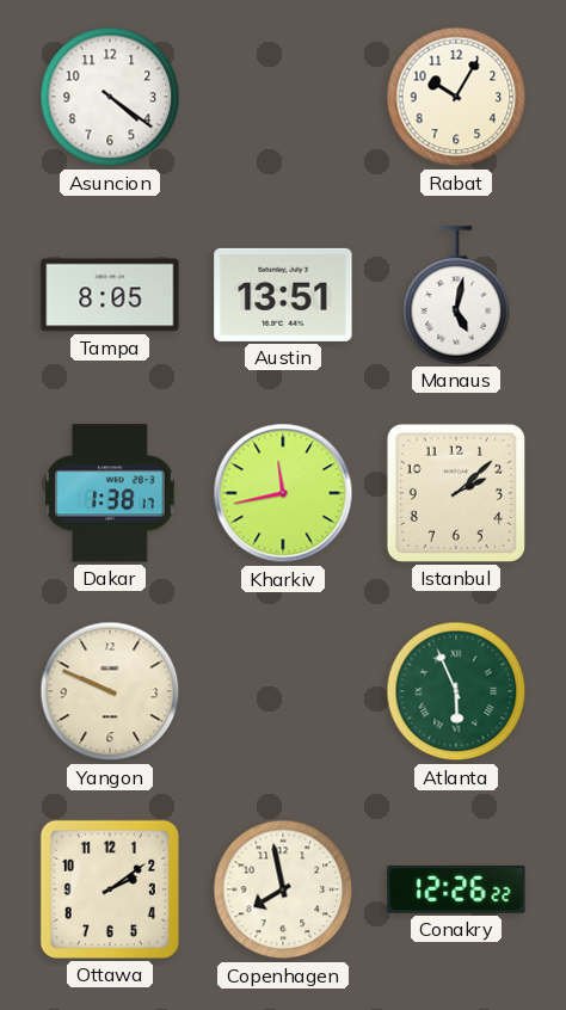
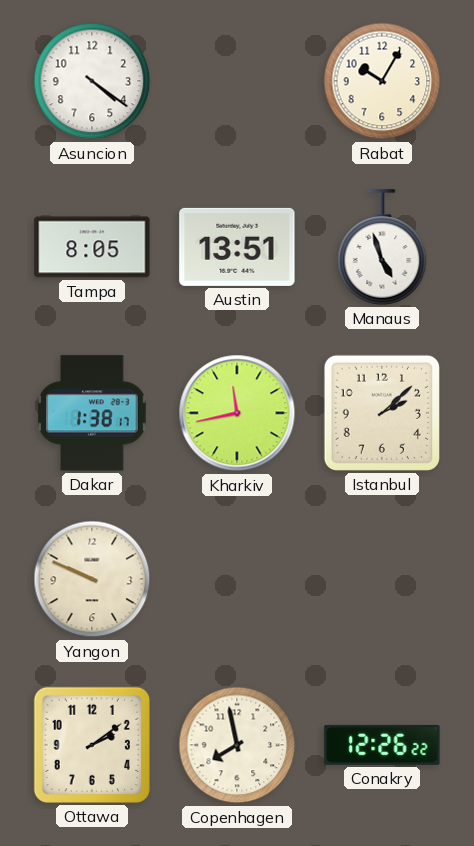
Manaus: 5:02 -> 4:57
Atlanta: 5:56 -> none
